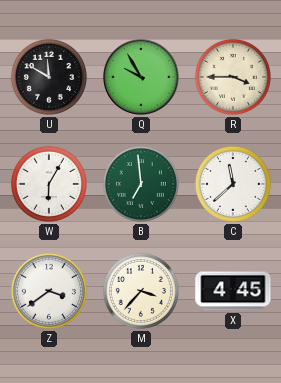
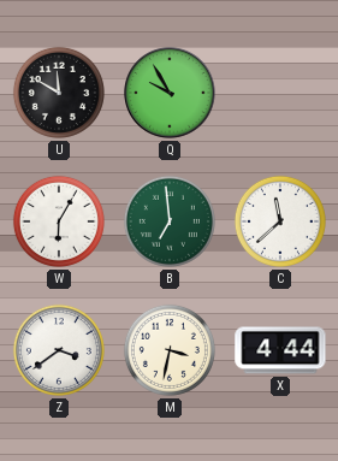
R: 3:45 -> none
M: 3:37 -> 3:32
X: 4:45 -> 4:44
